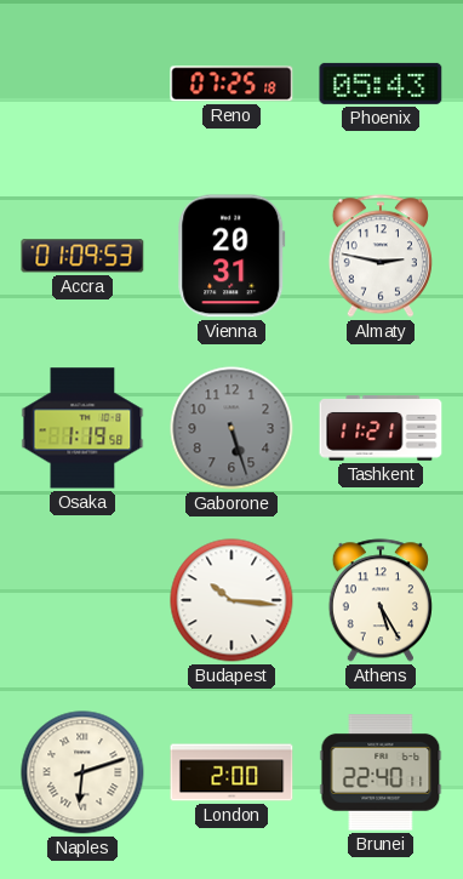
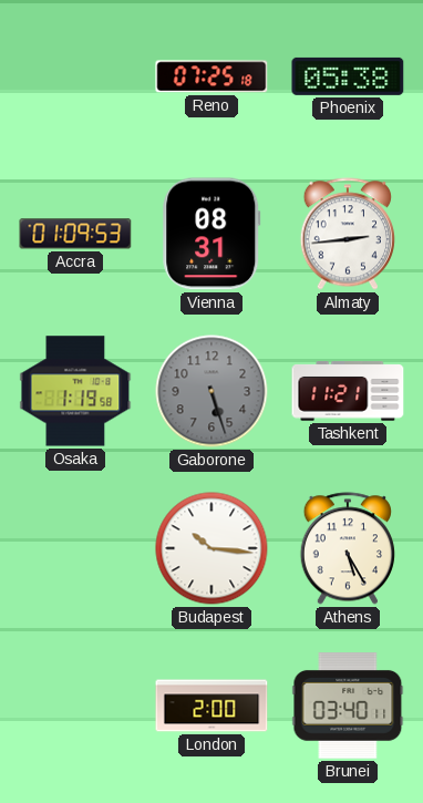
Phoenix: 05:43 -> 05:38
Vienna: 20:31 -> 08:31
Almaty: 2:47 -> 2:44
Naples: 6:12 -> none
Brunei: 22:40 -> 03:40
